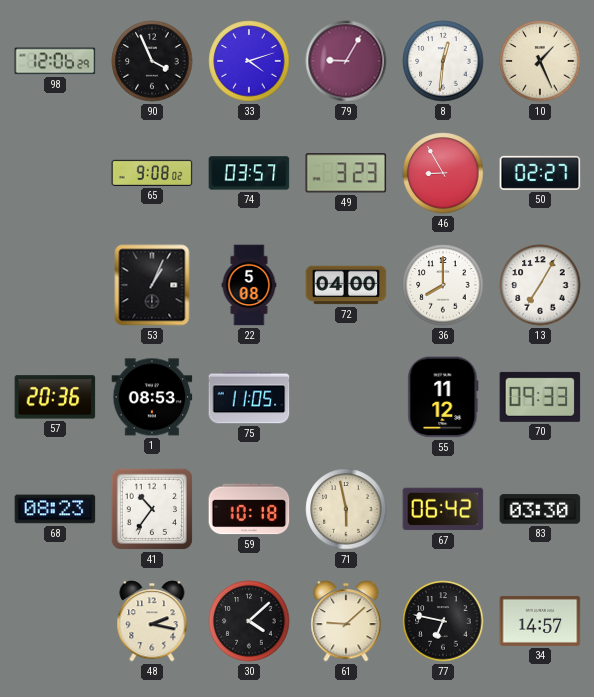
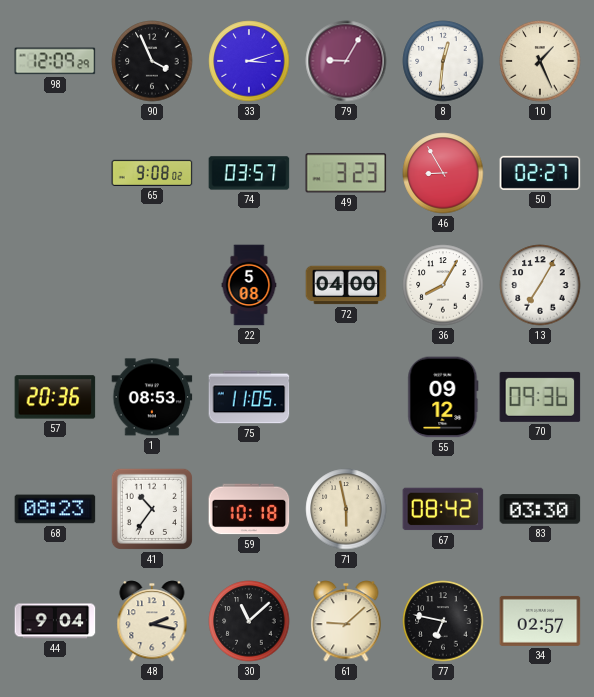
98: 12:06 -> 12:09
33: 4:12 -> 3:12
53: 1:04 -> none
36: 8:00 -> 8:05
55: 11:12 -> 09:12
70: 09:33 -> 09:36
67: 06:42 -> 08:42
44: none -> 9:04
30: 4:08 -> 11:08
34: 14:57 -> 02:57
